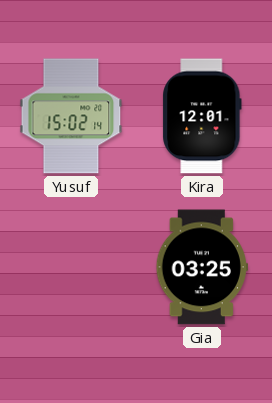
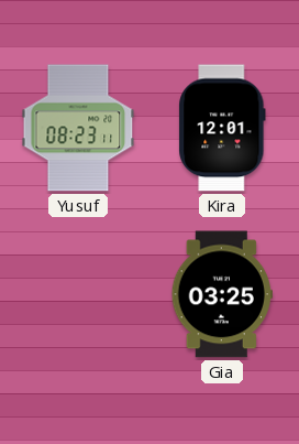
Yusuf: 15:02 -> 08:23
